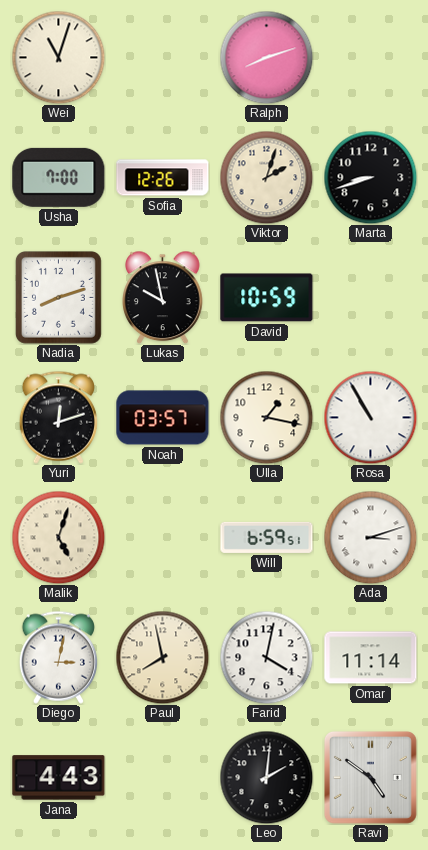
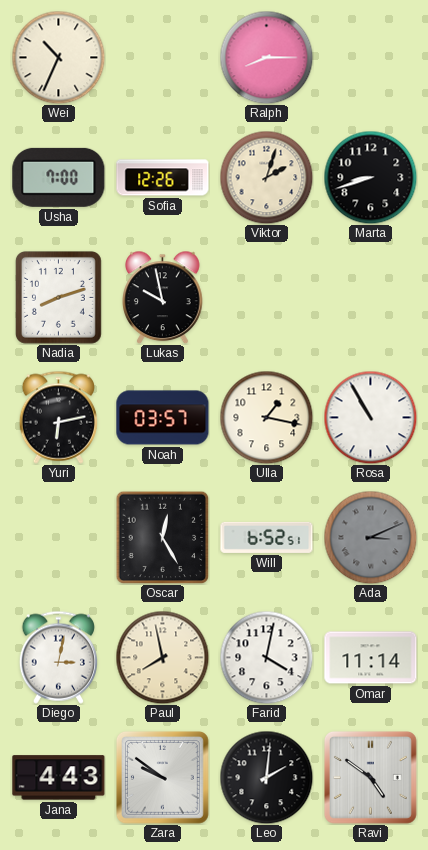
Wei: 11:03 -> 10:34
Ralph: 8:12 -> 8:15
David: 10:59 -> none
Yuri: 12:12 -> 6:13
Malik: 5:03 -> none
Oscar: none -> 12:25
Will: 6:59 -> 6:52
Ada: 3:12 -> 3:11
Ada dial: white -> grey
Zara: none -> 9:51
